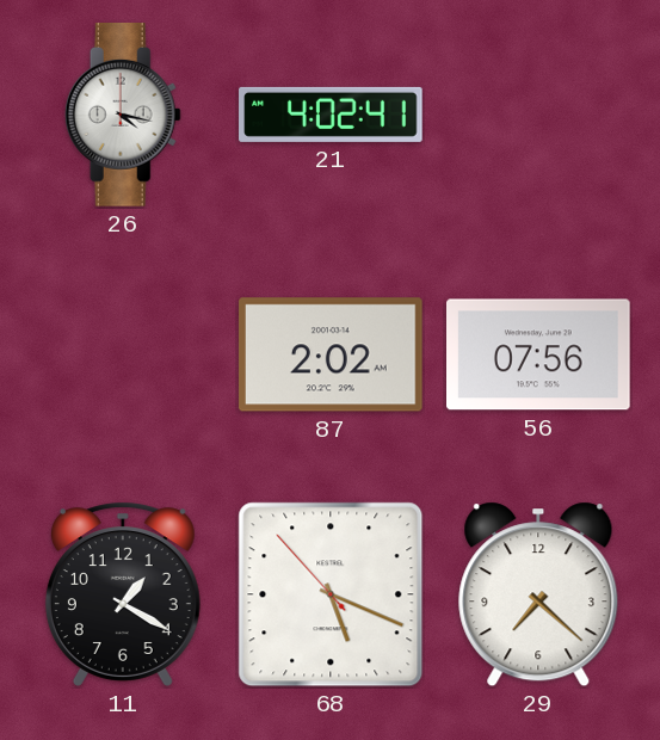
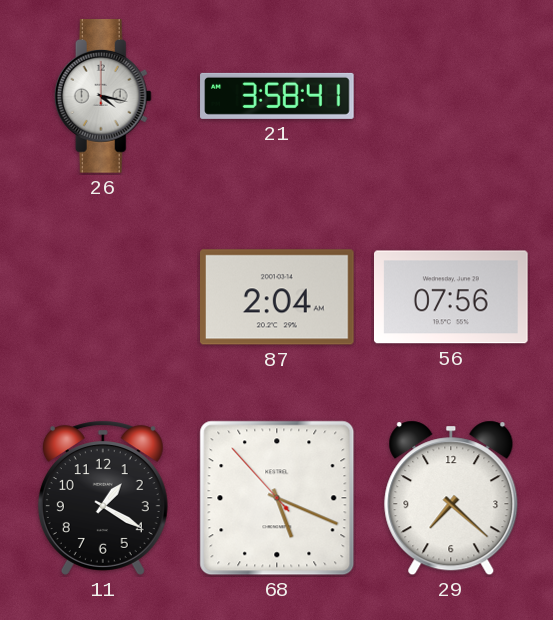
21: 4:02 -> 3:58
87: 2:02 -> 2:04
